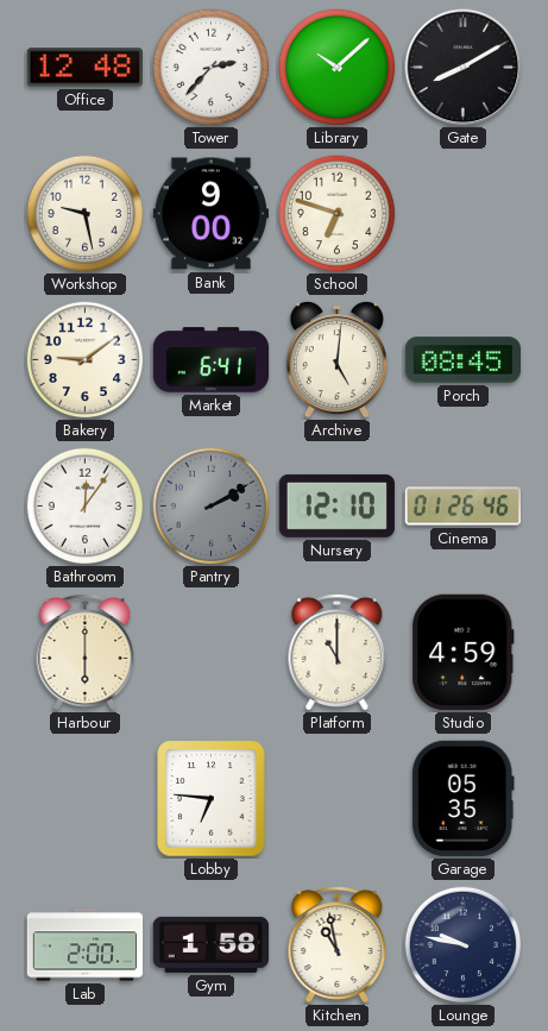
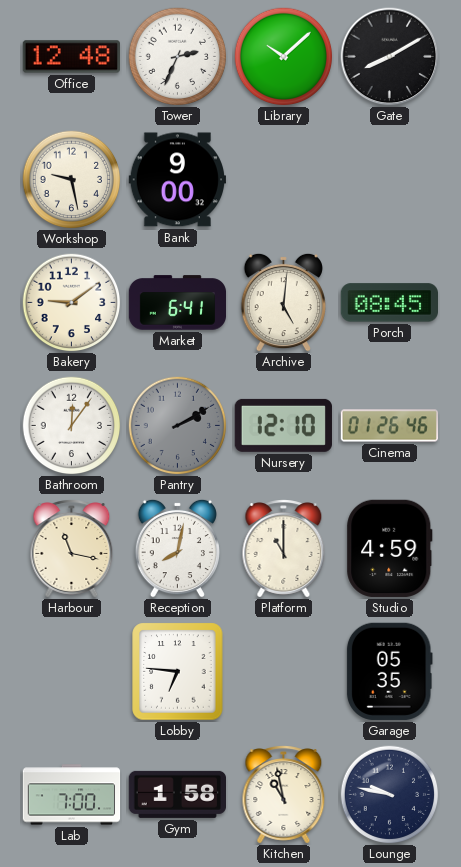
Tower: 2:37 -> 2:34
School: 6:48 -> none
Harbour: 6:00 -> 11:17
Reception: none -> 8:02
Lab: 2:00 -> 7:00
